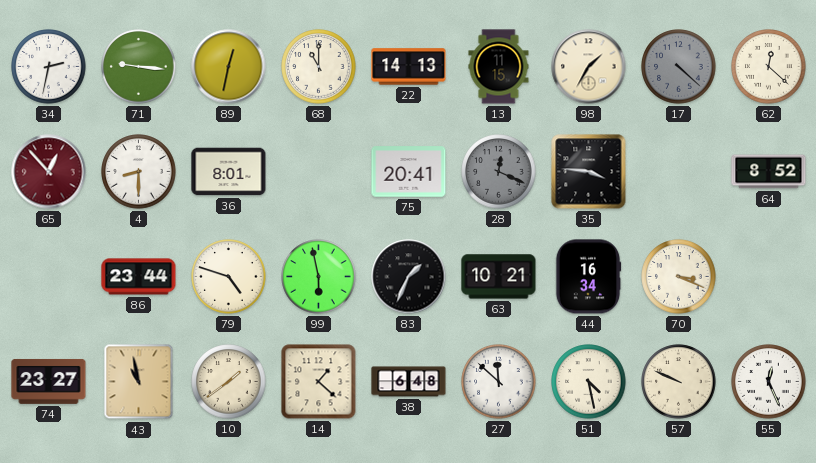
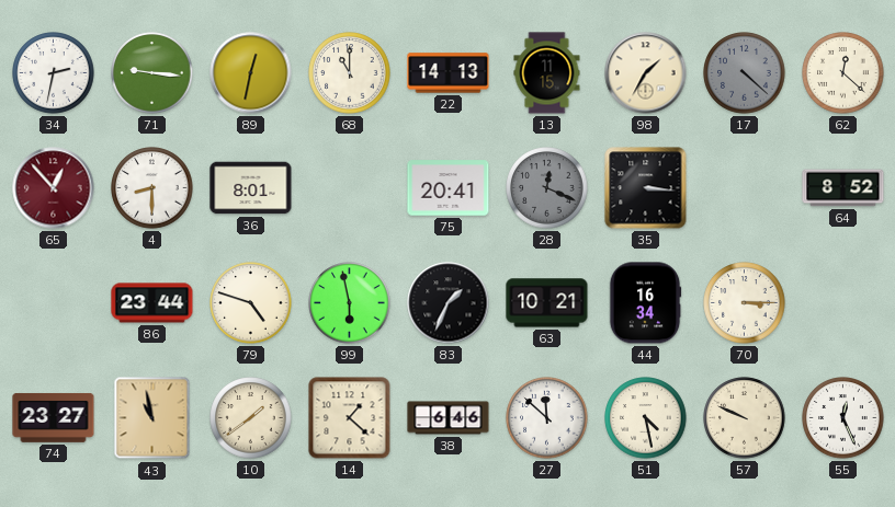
35: 3:46 -> 3:16
70: 3:19 -> 3:15
38: 6:48 -> 6:46
